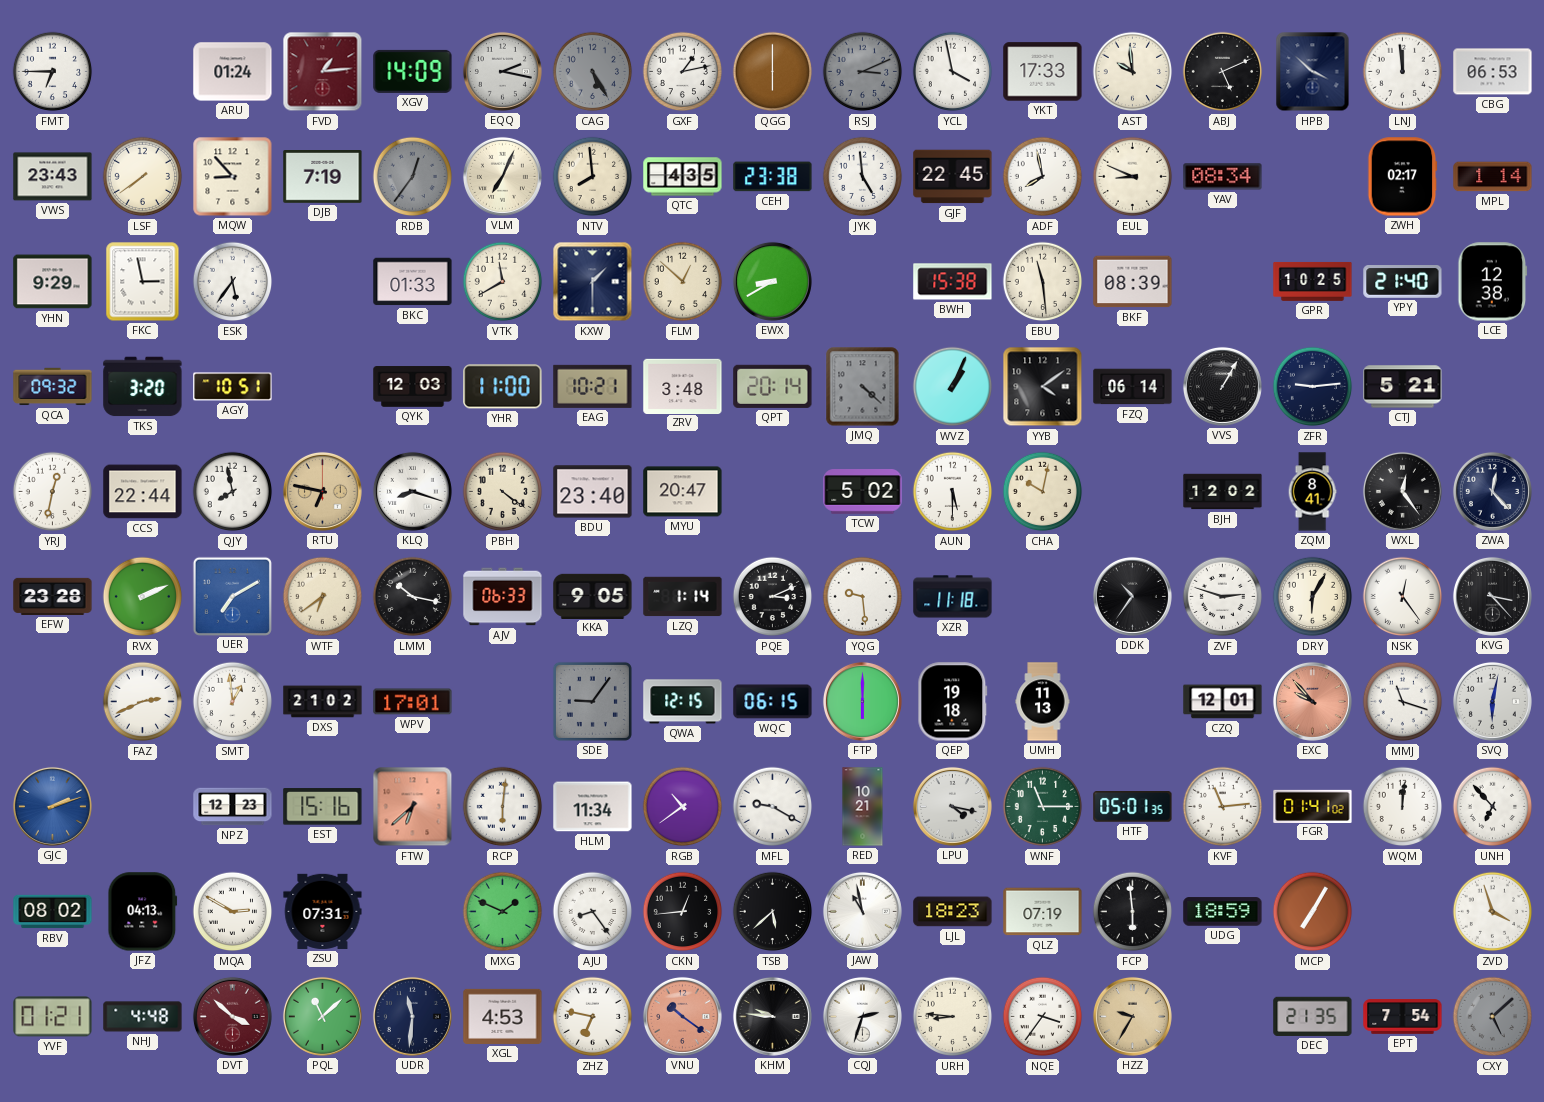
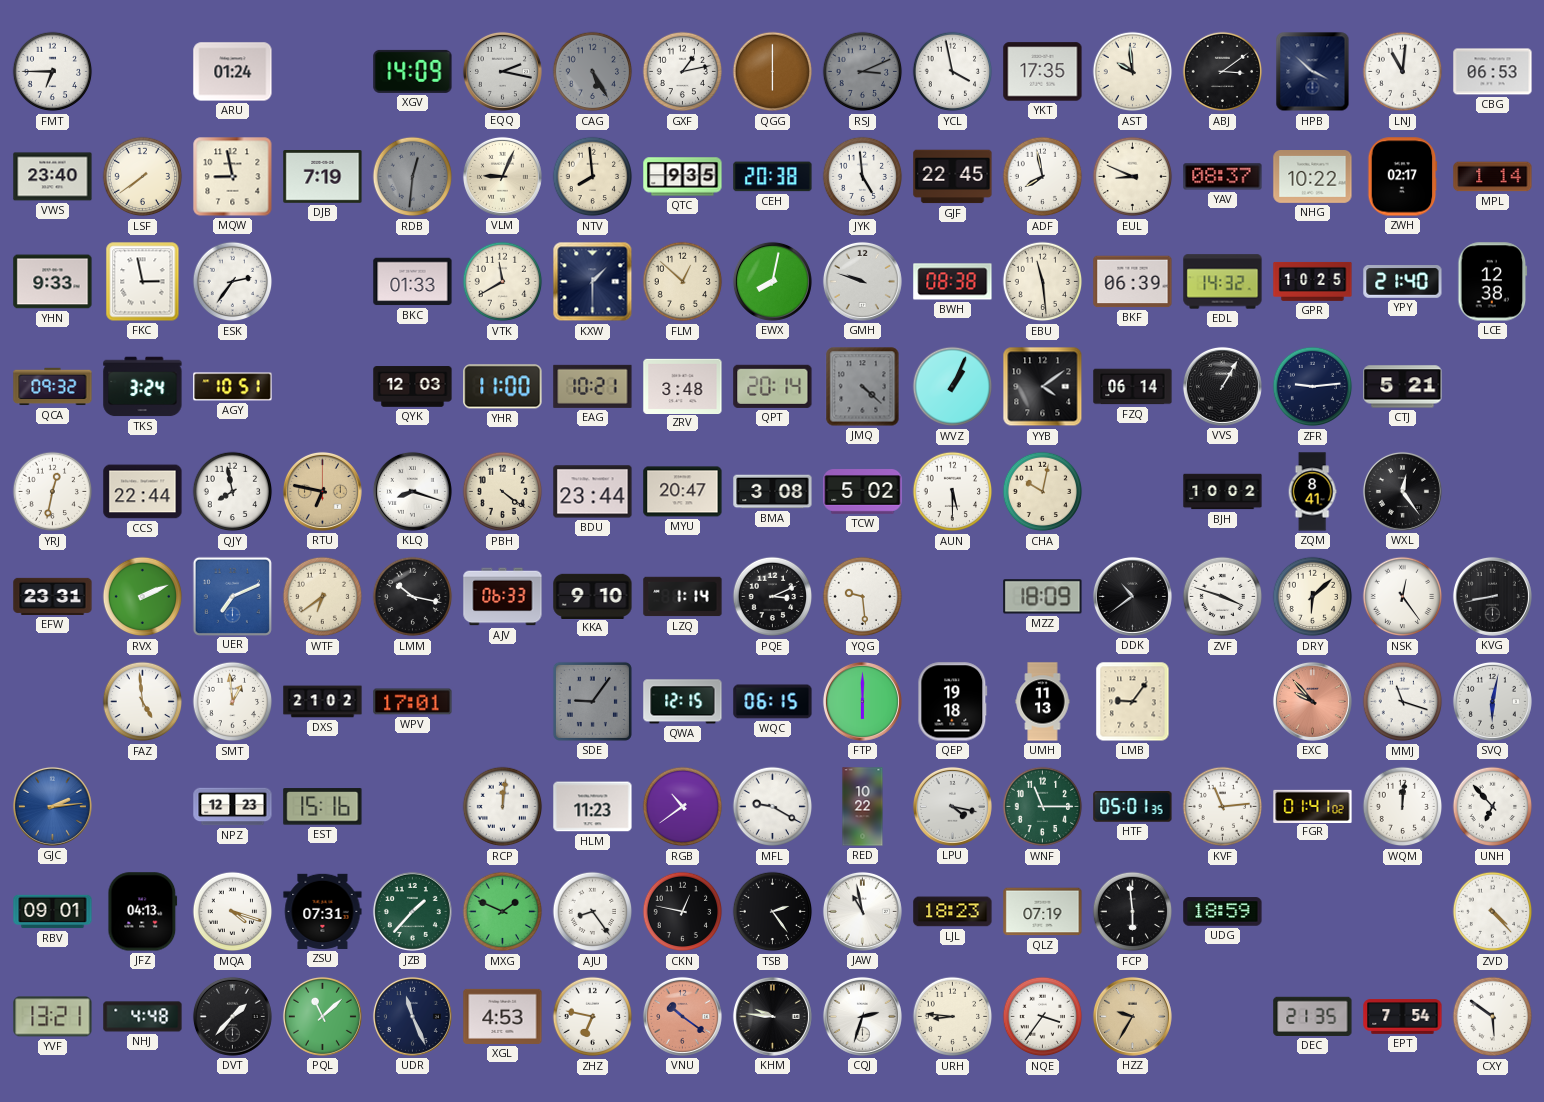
FVD: 1:14 -> none
YKT: 17:33 -> 17:35
ABJ: 5:11 -> 3:09
LNJ: 11:59 -> 11:01
VWS: 23:43 -> 23:40
MQW: 8:53 -> 8:58
RDB: 12:36 -> 12:31
VLM: 7:04 -> 9:04
QTC: 4:35 -> 9:35
CEH: 23:38 -> 20:38
YAV: 08:34 -> 08:37
NHG: none -> 10:22
YHN: 9:29 -> 9:33
ESK: 5:36 -> 2:36
EWX: 8:40 -> 8:02
GMH: none -> 9:48
BWH: 15:38 -> 08:38
BKF: 08:39 -> 06:39
EDL: none -> 14:32
TKS: 3:20 -> 3:24
BDU: 23:40 -> 23:44
BMA: none -> 3:08
BJH: 12:02 -> 10:02
ZWA: 12:23 -> none
EFW: 23:28 -> 23:31
UER: 7:10 -> 7:11
KKA: 9:05 -> 9:10
XZR: 11:18 -> none
MZZ: none -> 18:09
DDK: 10:36 -> 10:39
ZVF: 2:48 -> 3:48
DRY: 6:05 -> 6:08
KVG: 3:23 -> 8:43
FAZ: 2:41 -> 4:59
LMB: none -> 9:06
CZQ: 12:01 -> none
GJC: 2:12 -> 2:14
FTW: 6:38 -> none
RCP: 6:01 -> 12:01
HLM: 11:34 -> 11:23
RED: 10:21 -> 10:22
RBV: 08:02 -> 09:01
MQA: 2:50 -> 4:18
JZB: none -> 1:37
CKN: 12:44 -> 12:47
TSB: 5:38 -> 2:24
MCP: 7:05 -> none
ZVD: 3:57 -> 4:23
YVF: 01:21 -> 13:21
DVT: 3:52 -> 1:37
DVT dial: burgundy -> black
UDR: 11:31 -> 11:26
CXY: 5:08 -> 5:51
CXY dial: grey -> white
